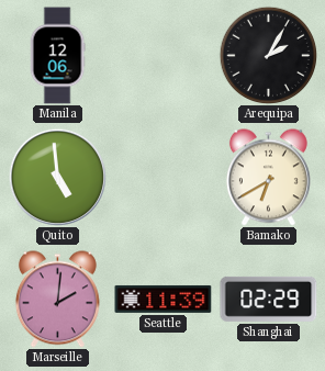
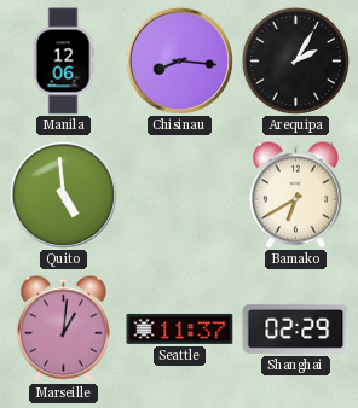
Chisinau: none -> 8:16
Marseille: 2:01 -> 1:01
Seattle: 11:39 -> 11:37
